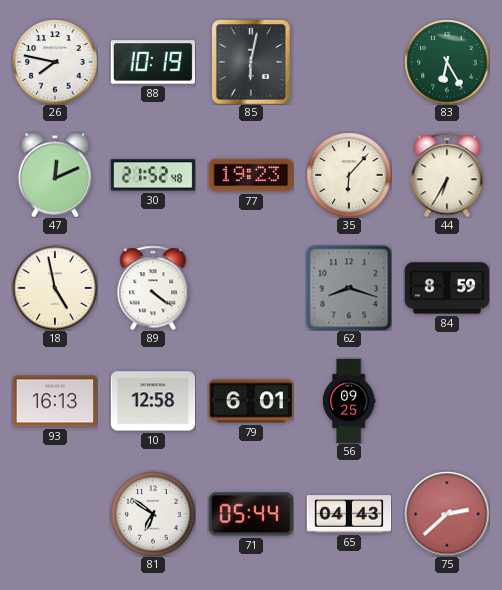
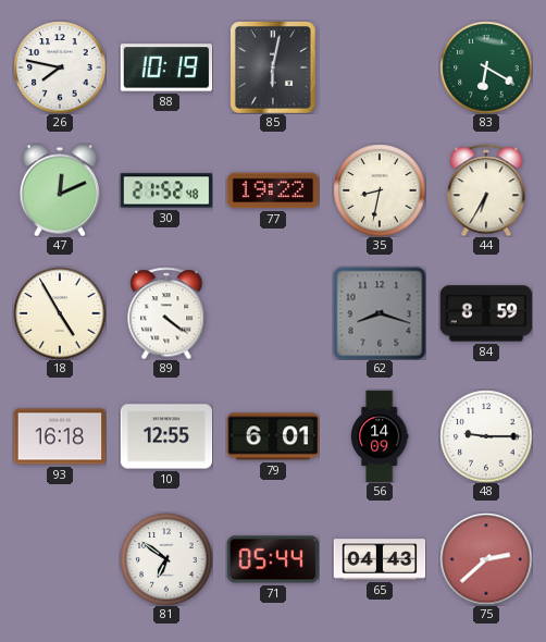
83: 6:25 -> 6:20
77: 19:23 -> 19:22
35: 6:07 -> 8:32
18: 4:58 -> 4:55
93: 16:13 -> 16:18
10: 12:58 -> 12:55
56: 09:25 -> 14:09
48: none -> 9:15
